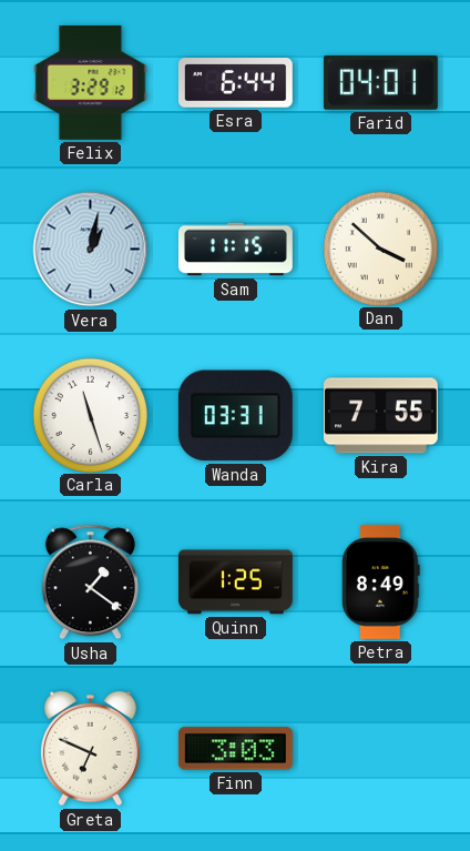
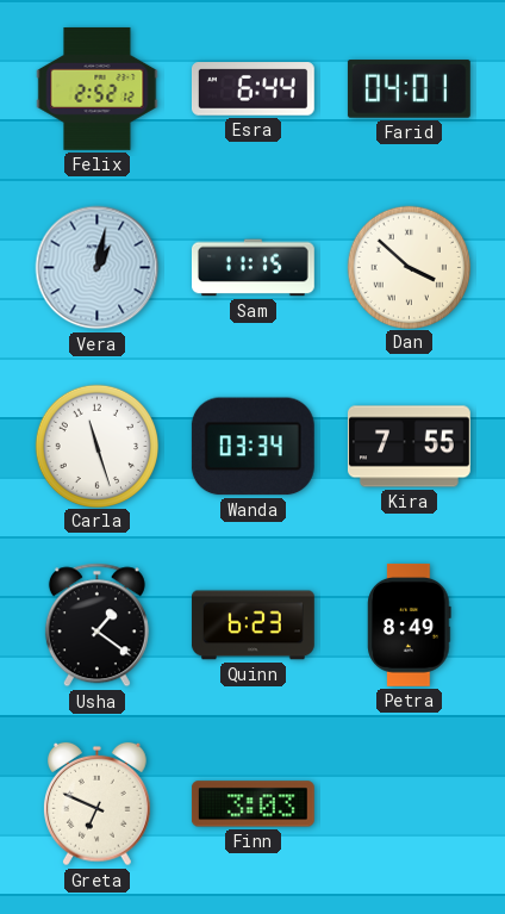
Felix: 3:29 -> 2:52
Wanda: 03:31 -> 03:34
Quinn: 1:25 -> 6:23
